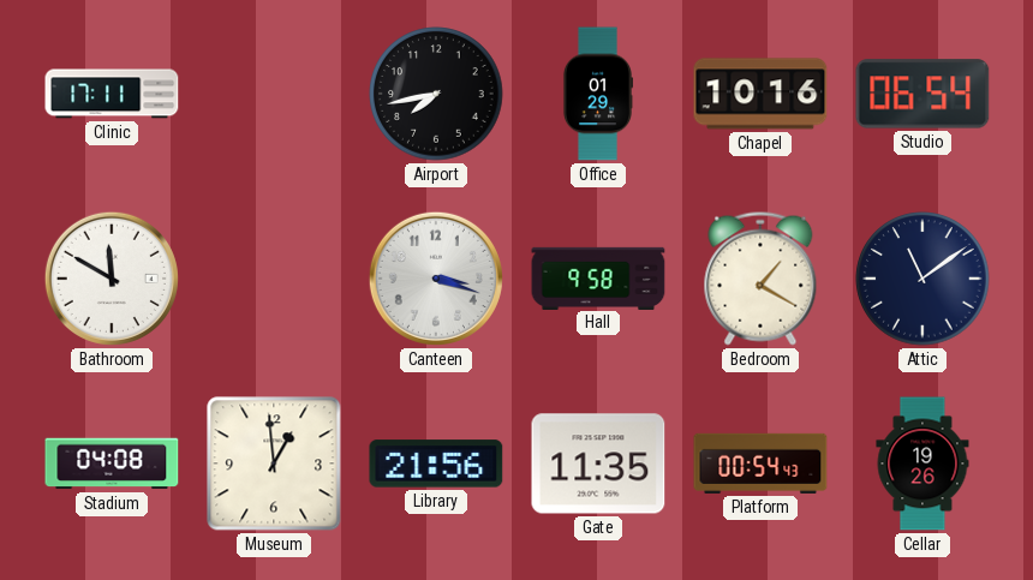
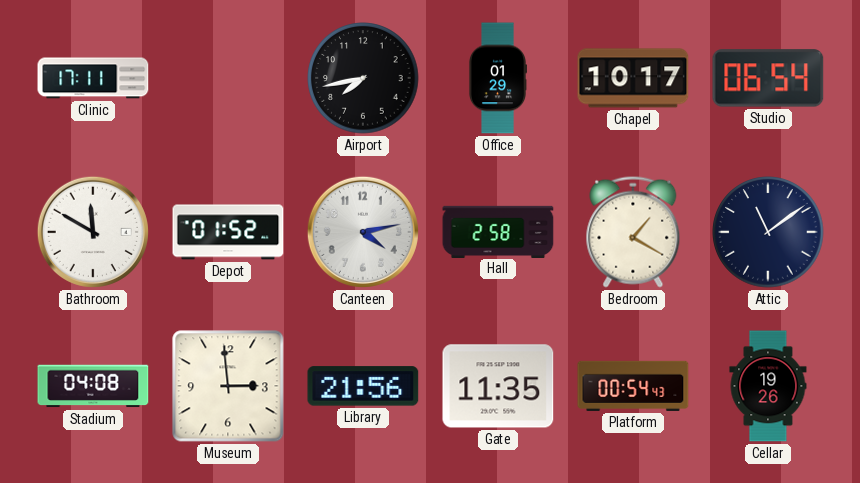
Chapel: 10:16 -> 10:17
Depot: none -> 01:52
Canteen: 3:18 -> 4:13
Hall: 9:58 -> 2:58
Museum: 12:59 -> 2:59
